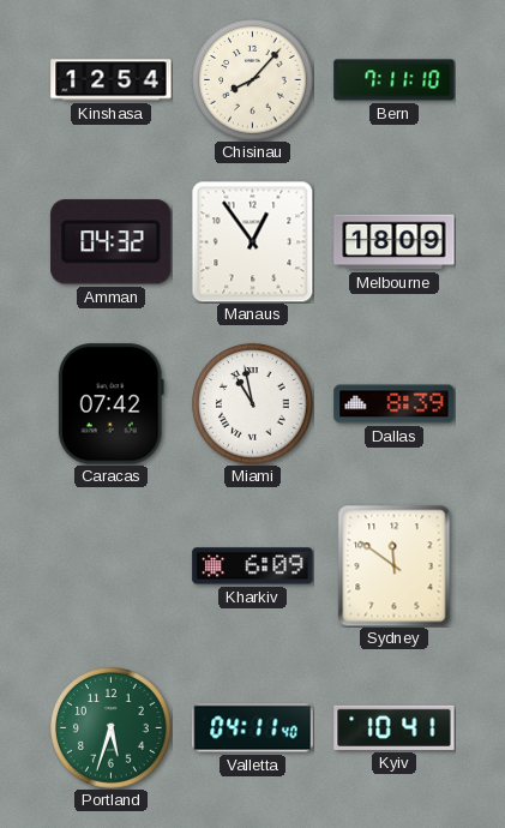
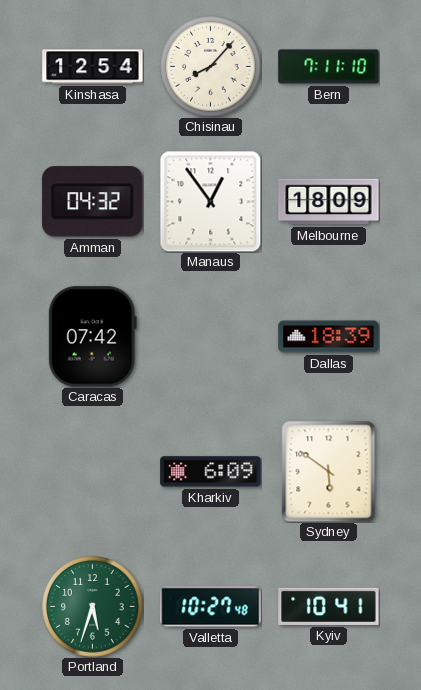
Miami: 10:58 -> none
Dallas: 8:39 -> 18:39
Sydney: 11:51 -> 5:51
Valletta: 04:11 -> 10:27
